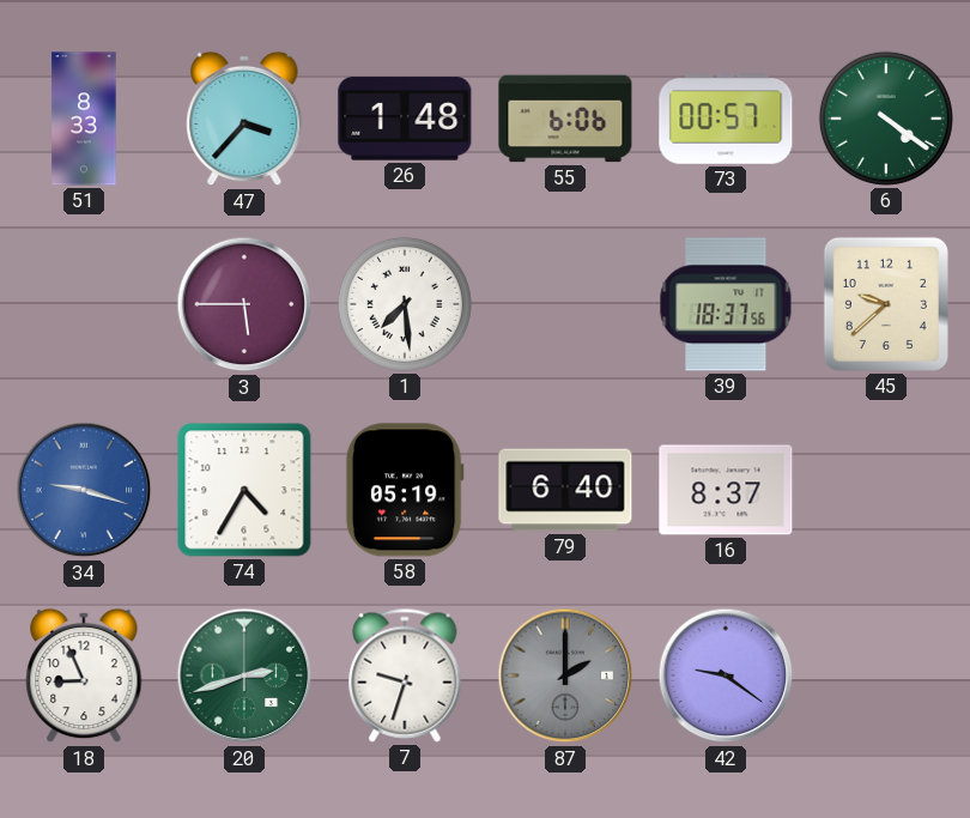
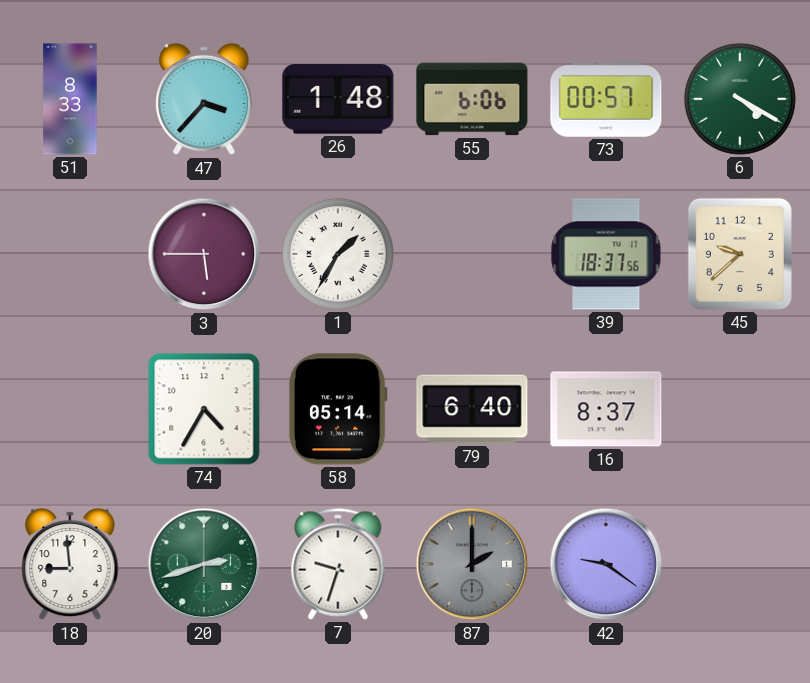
6: 4:21 -> 4:20
1: 7:29 -> 1:35
34: 9:18 -> none
58: 05:19 -> 05:14
18: 8:56 -> 8:59
